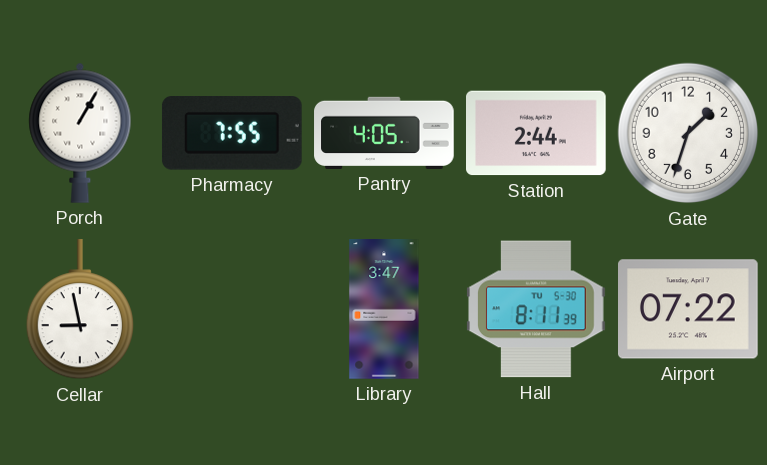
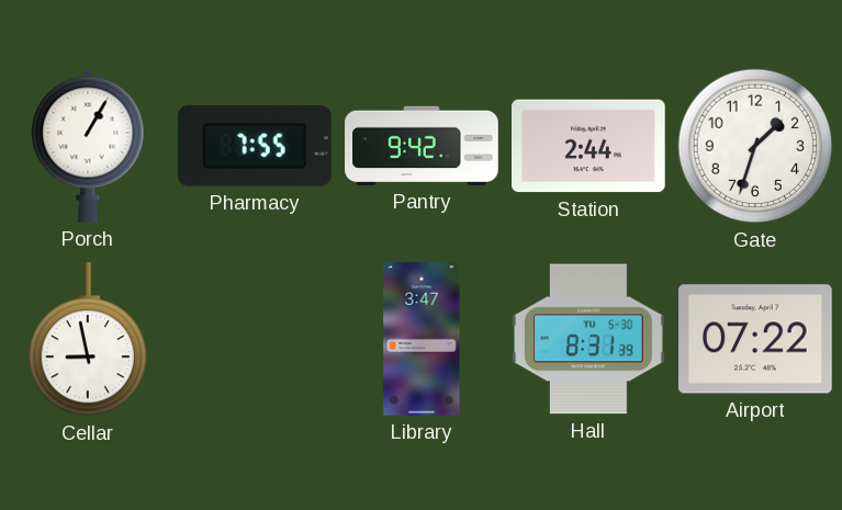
Pantry: 4:05 -> 9:42
Hall: 8:11 -> 8:31
